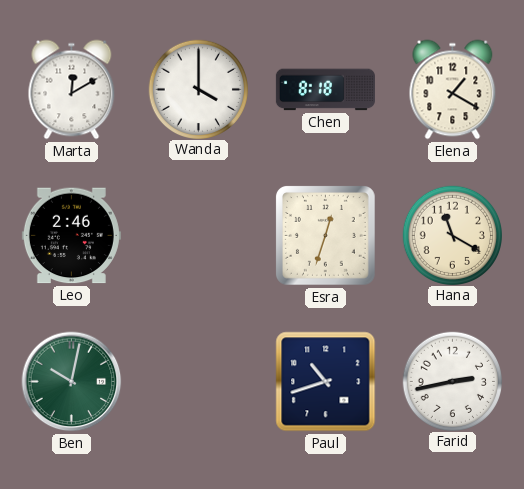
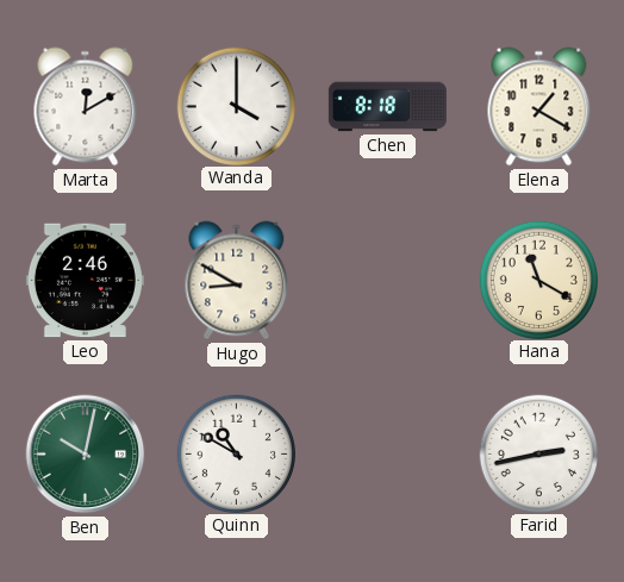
Hugo: none -> 8:50
Esra: 12:33 -> none
Quinn: none -> 10:50
Paul: 10:42 -> none
